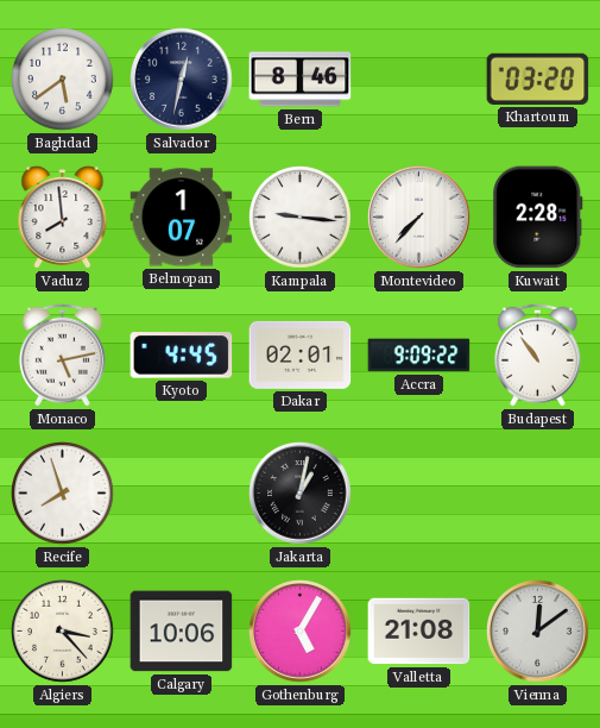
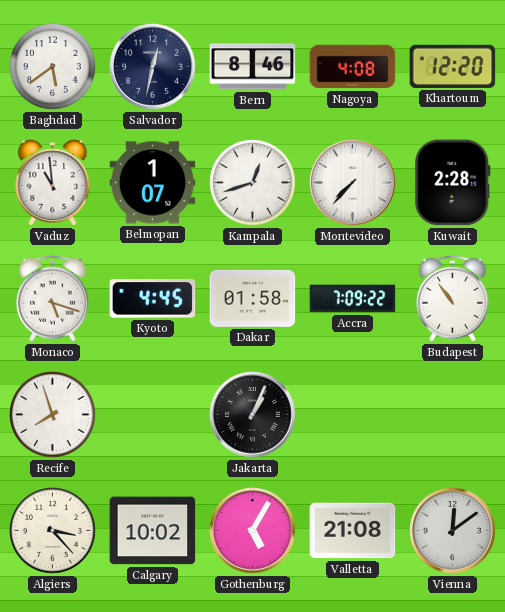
Nagoya: none -> 4:08
Khartoum: 03:20 -> 12:20
Vaduz: 7:59 -> 10:59
Kampala: 9:16 -> 12:42
Monaco: 5:13 -> 5:18
Dakar: 02:01 -> 01:58
Accra: 9:09 -> 7:09
Jakarta: 1:02 -> 1:04
Calgary: 10:06 -> 10:02
